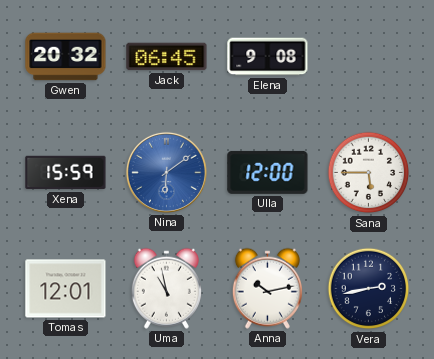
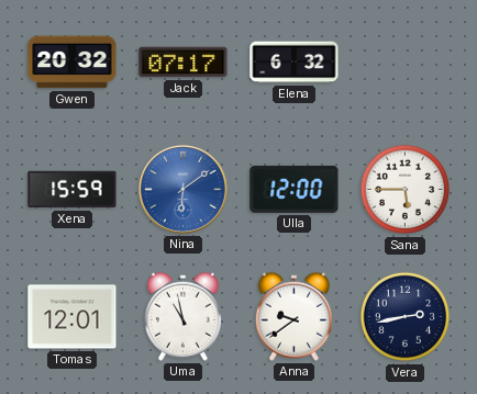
Jack: 06:45 -> 07:17
Elena: 9:08 -> 6:32
Anna: 10:13 -> 9:39
